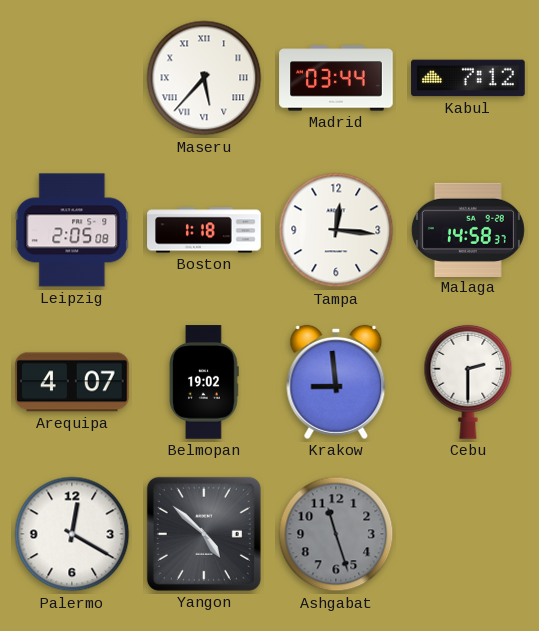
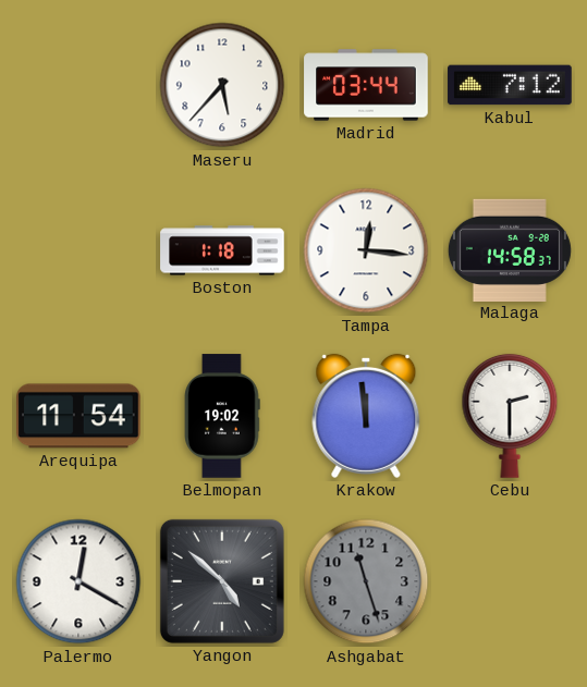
Maseru numerals: Roman -> Arabic
Leipzig: 2:05 -> none
Arequipa: 4:07 -> 11:54
Krakow: 8:59 -> 11:59
